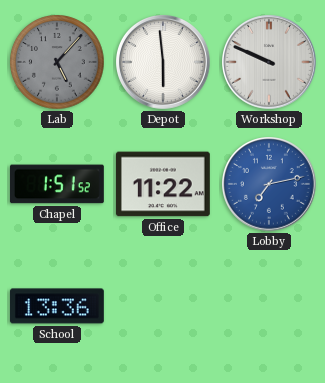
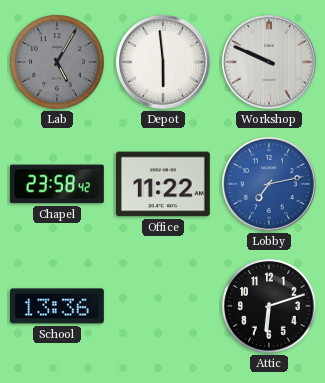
Lab: 5:07 -> 5:05
Chapel: 1:51 -> 23:58
Attic: none -> 6:12
